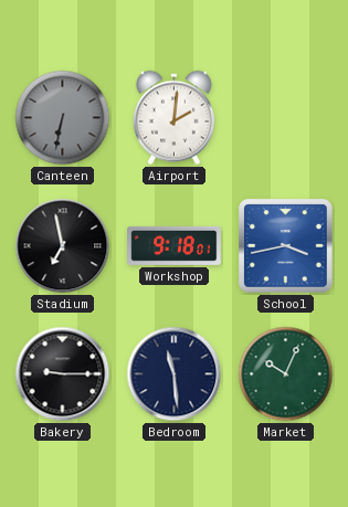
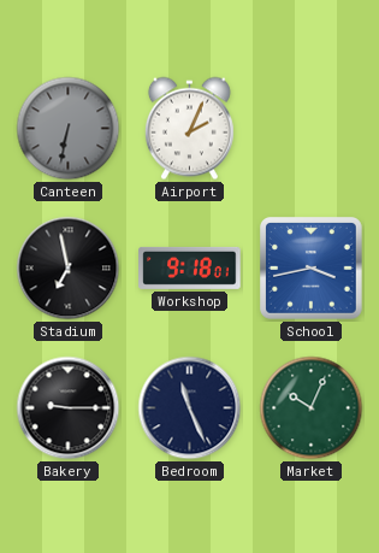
Airport: 2:01 -> 2:04
Bedroom: 11:29 -> 11:26
